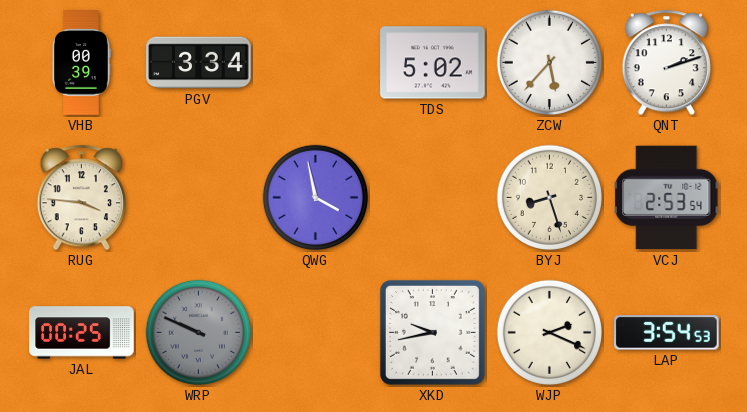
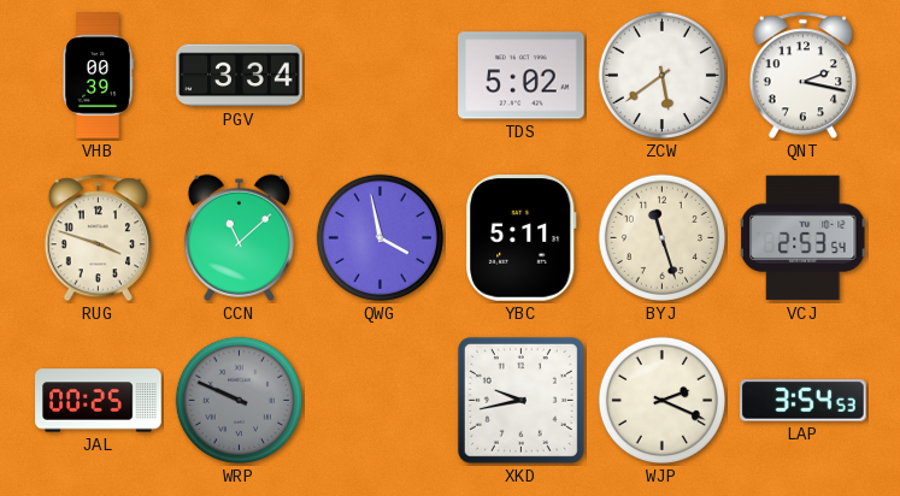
ZCW: 5:37 -> 5:39
QNT: 2:12 -> 2:17
RUG: 3:46 -> 3:48
CCN: none -> 11:08
YBC: none -> 5:11
BYJ: 8:27 -> 11:27
